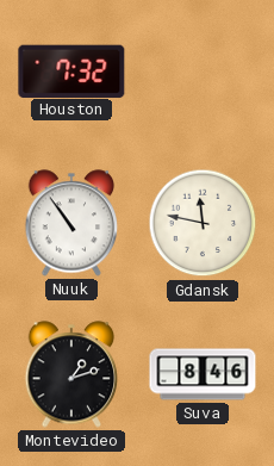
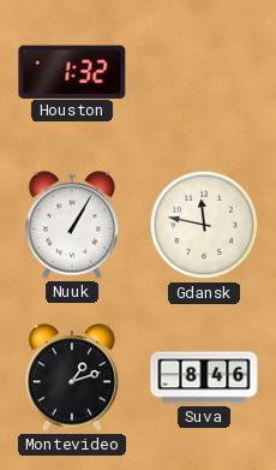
Houston: 7:32 -> 1:32
Nuuk: 10:54 -> 1:05
